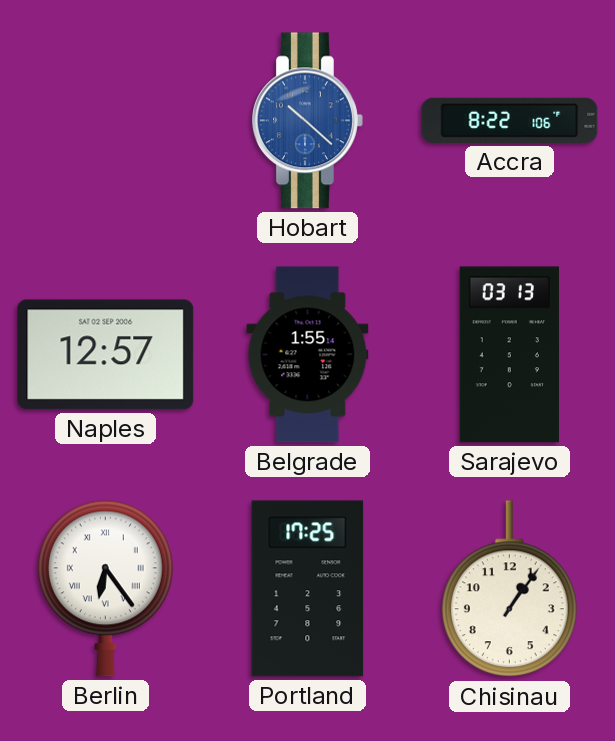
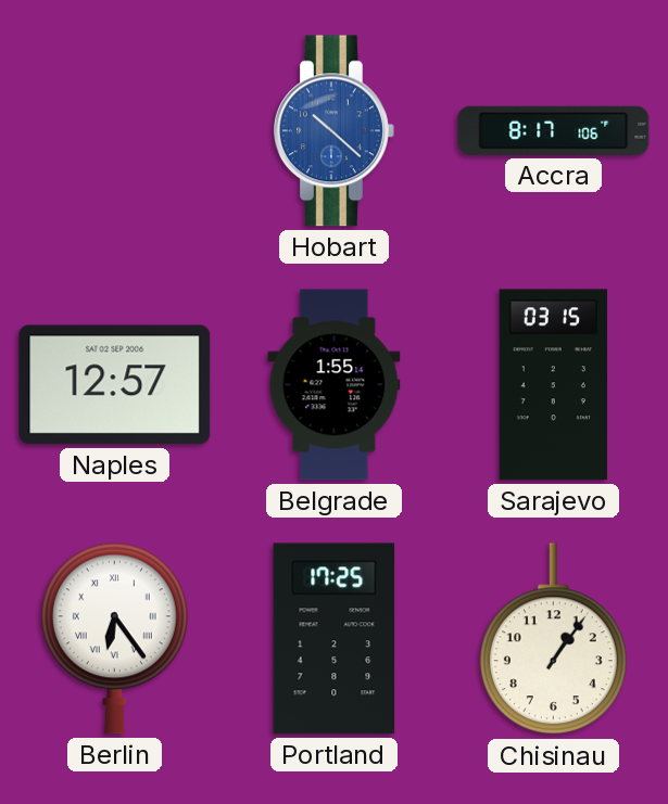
Accra: 8:22 -> 8:17
Sarajevo: 03:13 -> 03:15
